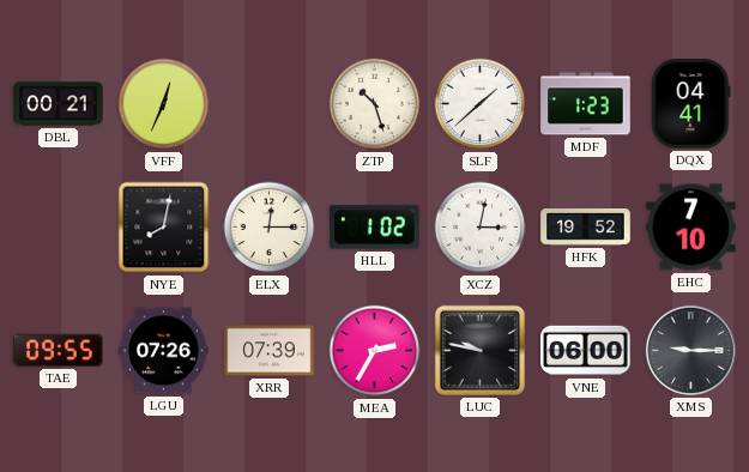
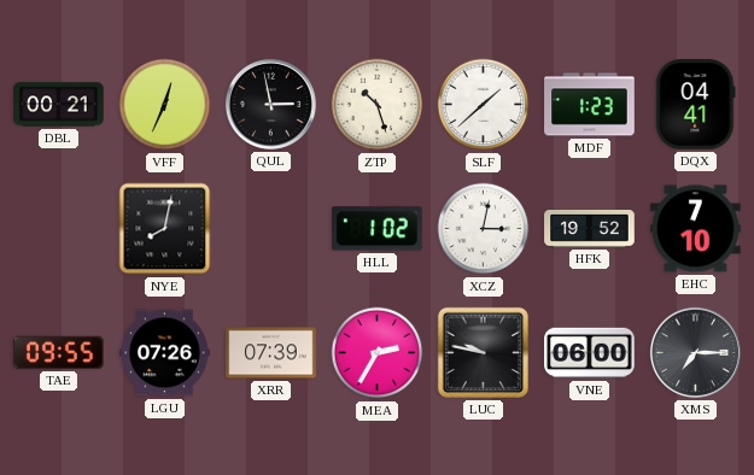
QUL: none -> 2:58
ELX: 12:15 -> none
XMS: 9:15 -> 7:15
